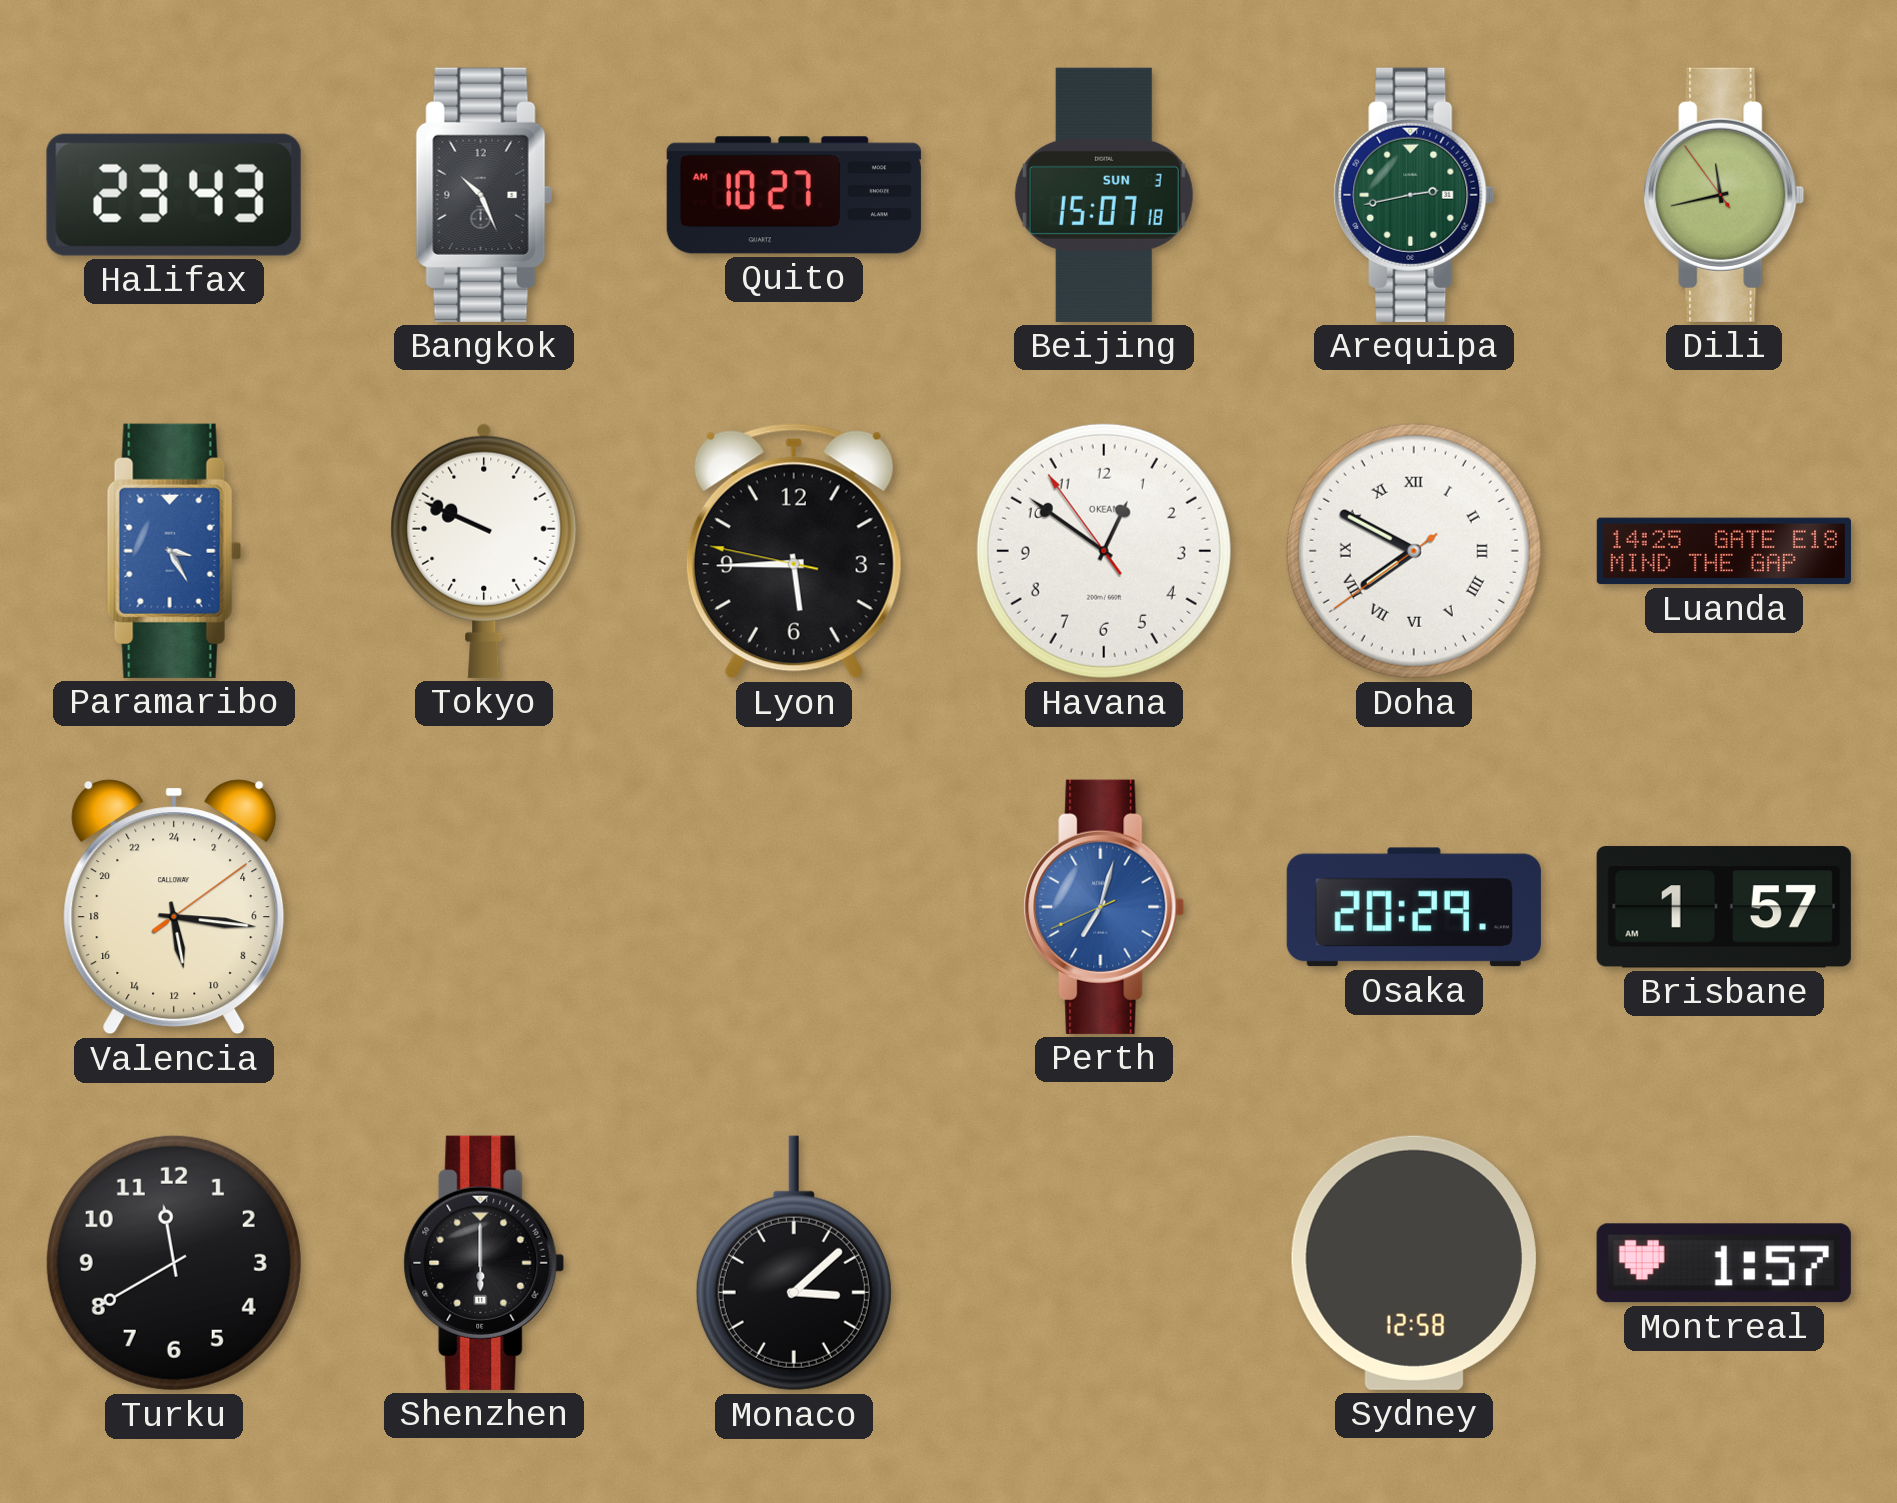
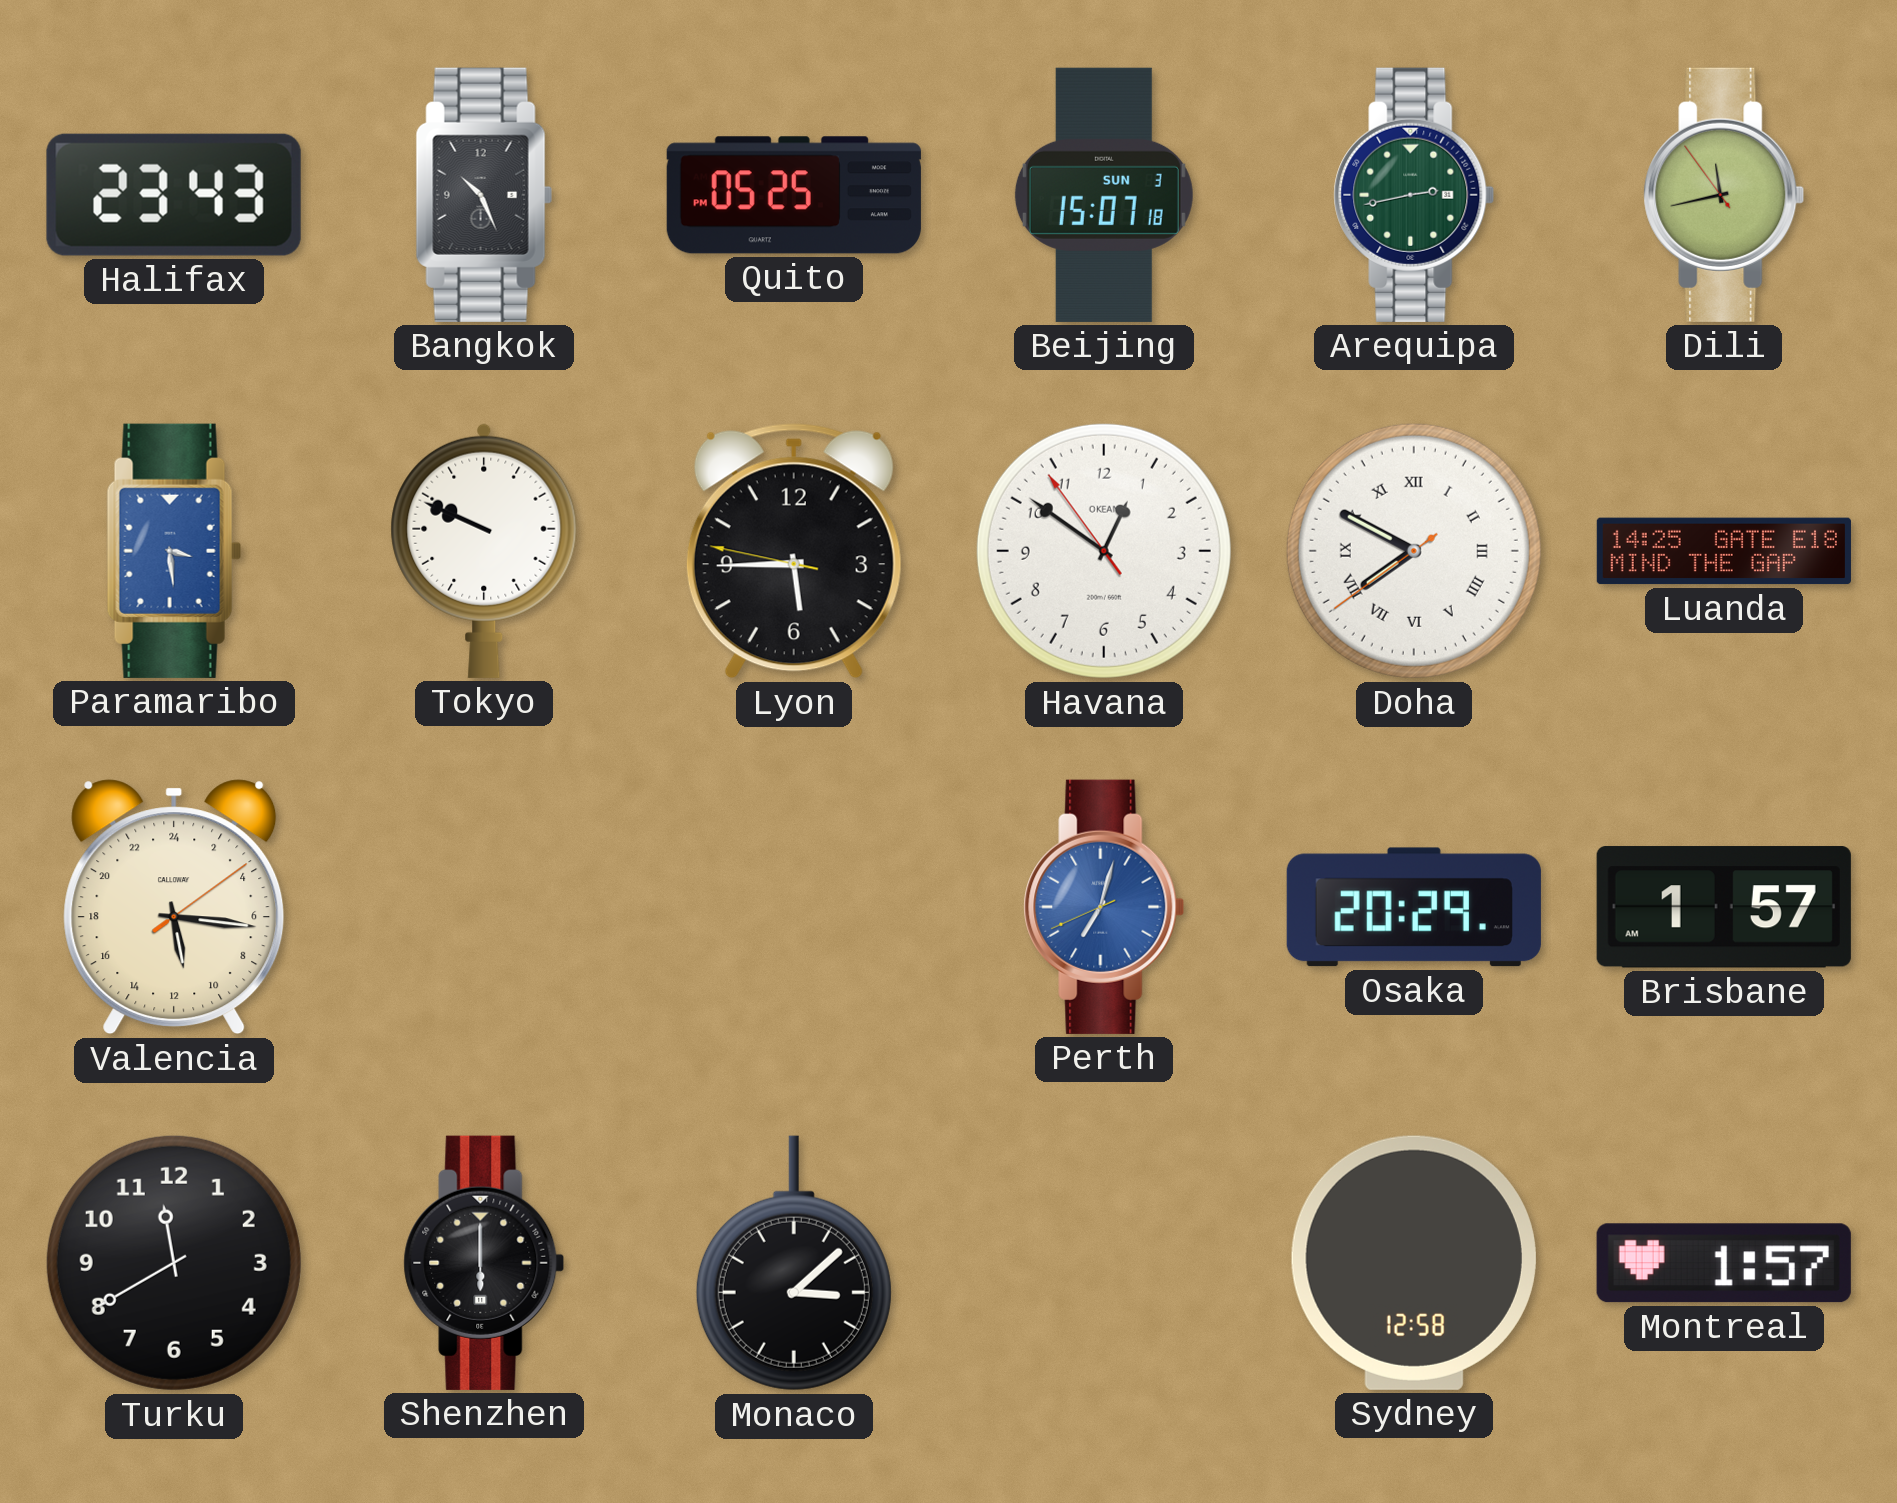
Quito: 10:27 -> 05:25
Paramaribo: 3:25 -> 3:29
